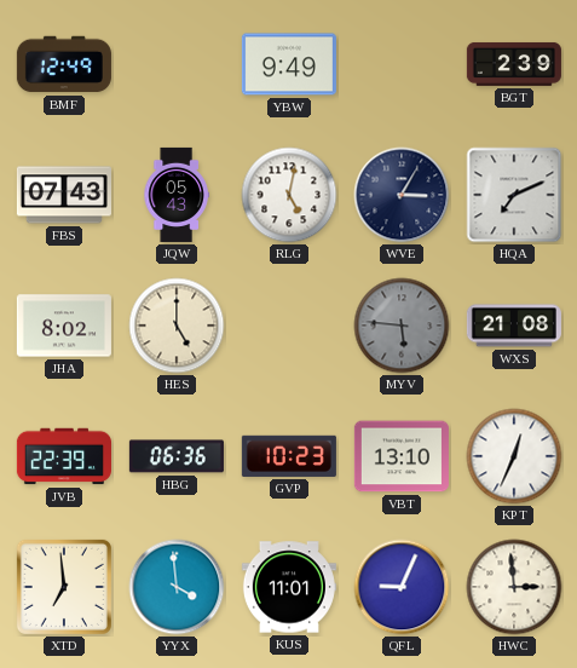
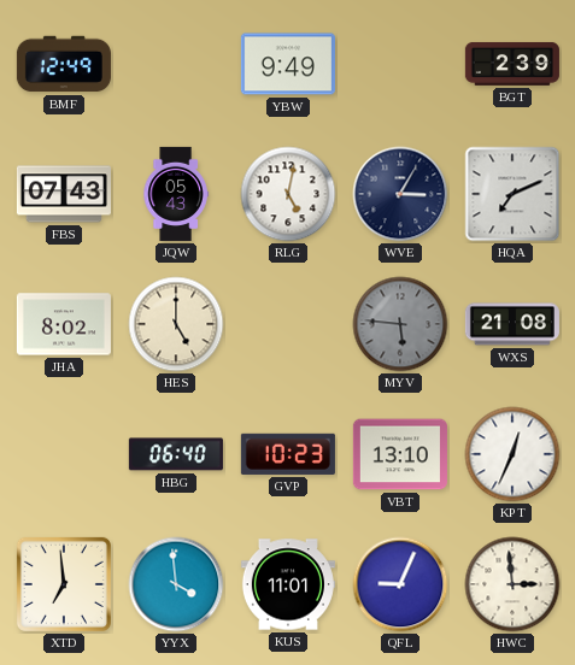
JVB: 22:39 -> none
HBG: 06:36 -> 06:40
